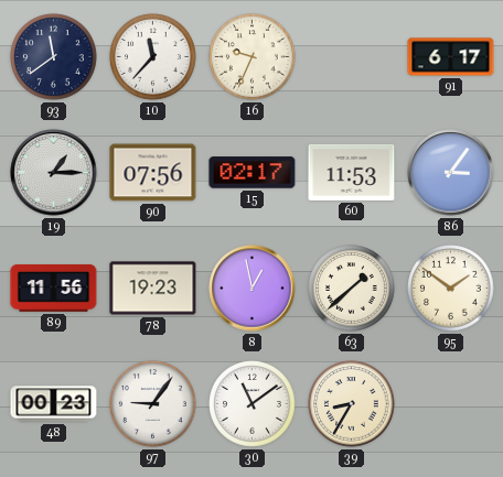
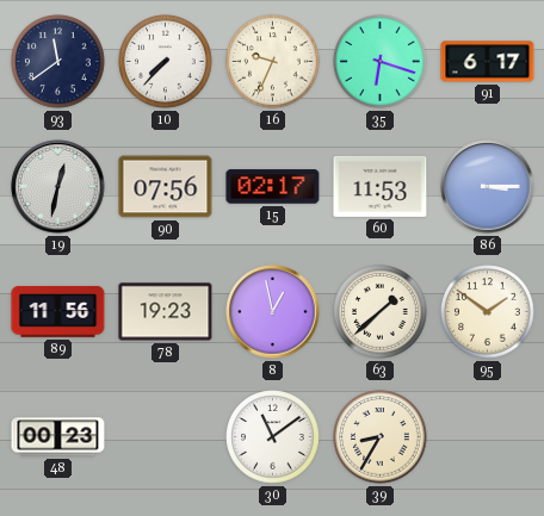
10: 11:37 -> 7:37
35: none -> 6:18
19: 1:15 -> 12:32
86: 3:06 -> 3:15
97: 9:06 -> none
